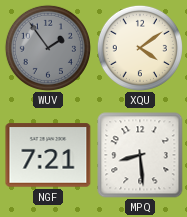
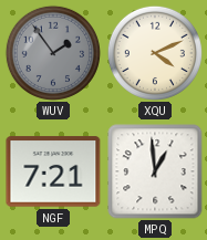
XQU: 4:09 -> 4:11
MPQ: 8:29 -> 12:59
